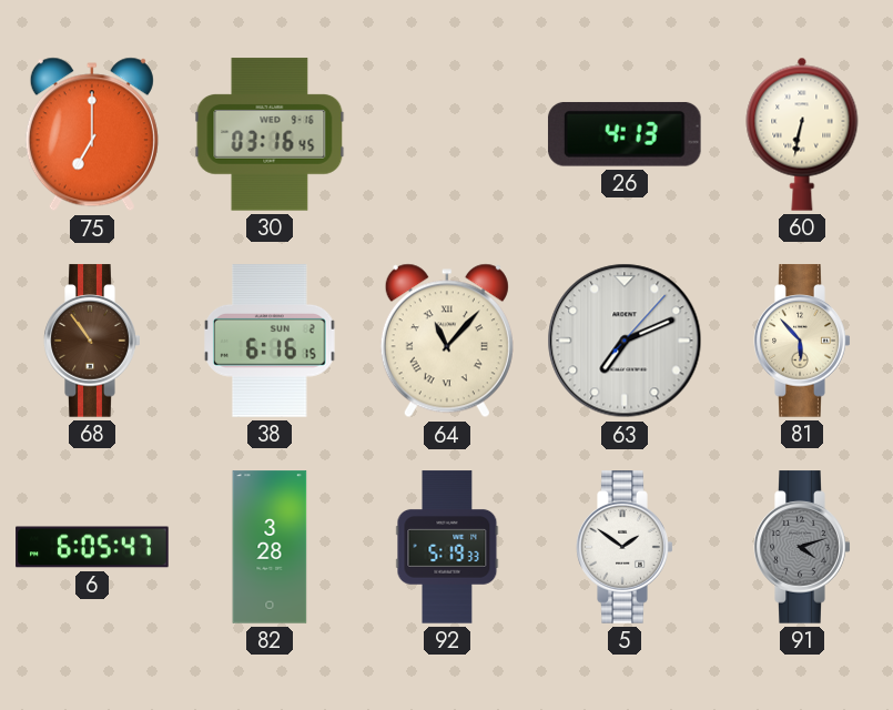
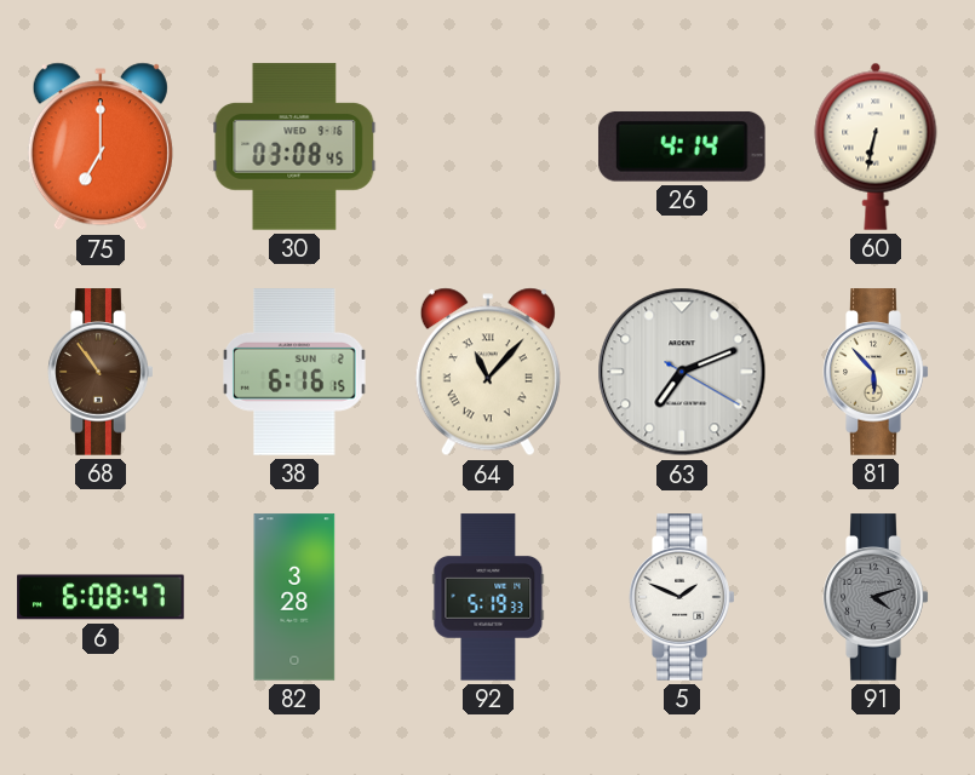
30: 03:16 -> 03:08
26: 4:13 -> 4:14
63: 7:11:07 -> 7:11:20
6: 6:05 -> 6:08
5: 1:51 -> 1:49
